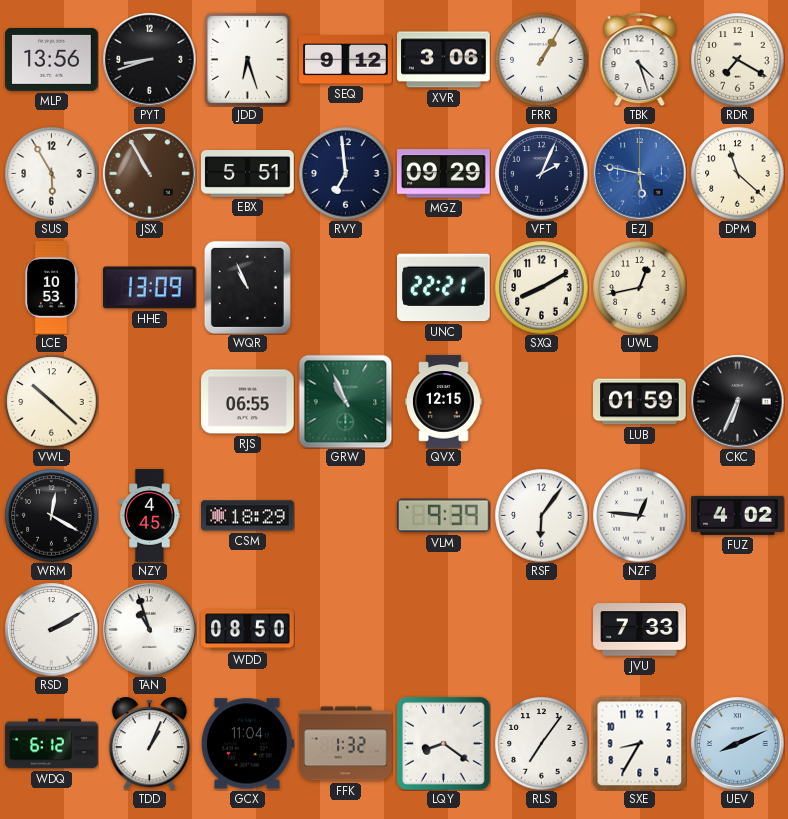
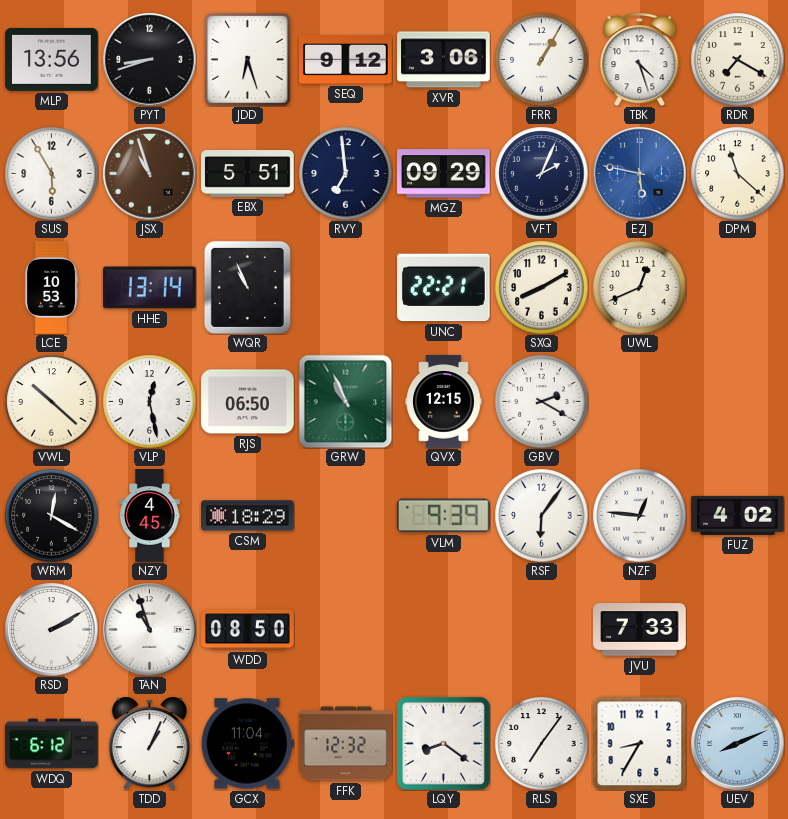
JSX: 10:55 -> 10:57
HHE: 13:09 -> 13:14
UWL: 12:43 -> 12:41
VLP: none -> 12:28
RJS: 06:55 -> 06:50
GBV: none -> 2:20
LUB: 01:59 -> none
CKC: 6:34 -> none
FFK: 1:32 -> 12:32
